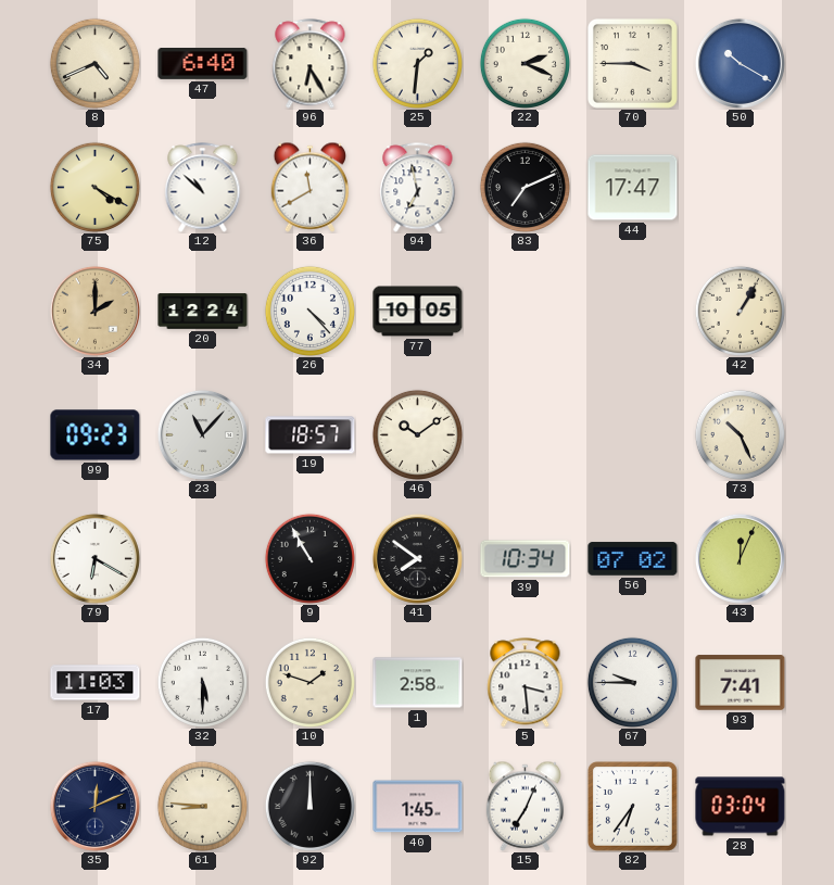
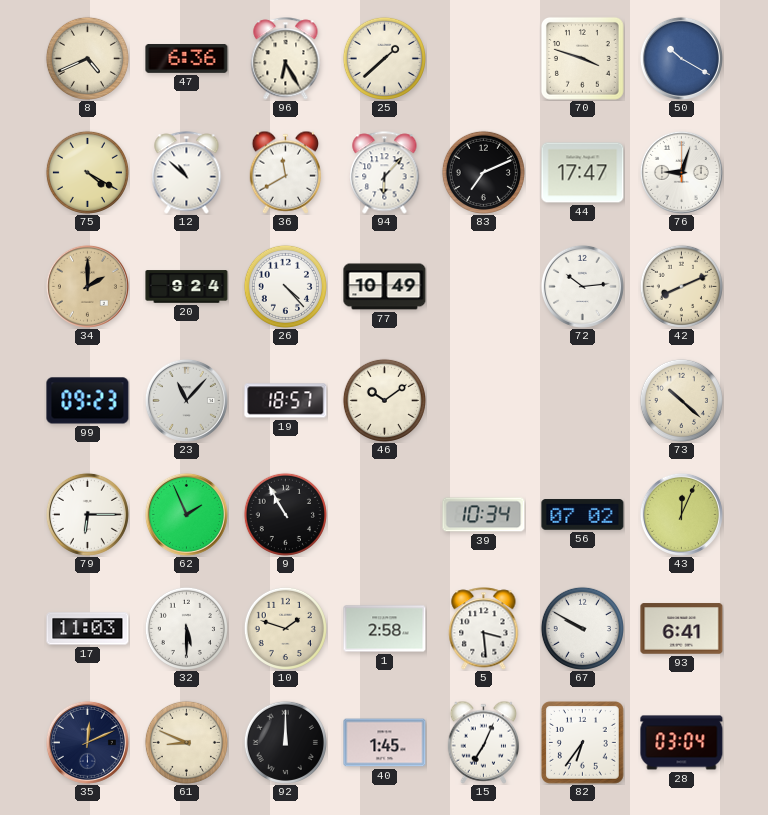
47: 6:40 -> 6:36
25: 1:31 -> 1:38
22: 2:19 -> none
70: 3:45 -> 3:48
94: 6:58 -> 6:07
76: none -> 9:03
20: 12:24 -> 9:24
77: 10:05 -> 10:49
72: none -> 10:14
42: 1:05 -> 8:11
73: 10:26 -> 10:22
79: 6:20 -> 6:15
62: none -> 1:56
41: 7:51 -> none
67: 9:45 -> 9:50
93: 7:41 -> 6:41
61: 8:46 -> 8:49
